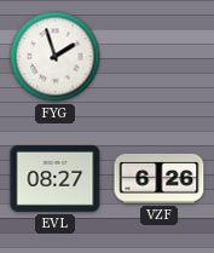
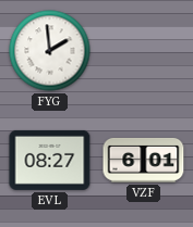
FYG: 1:57 -> 1:59
VZF: 6:26 -> 6:01
